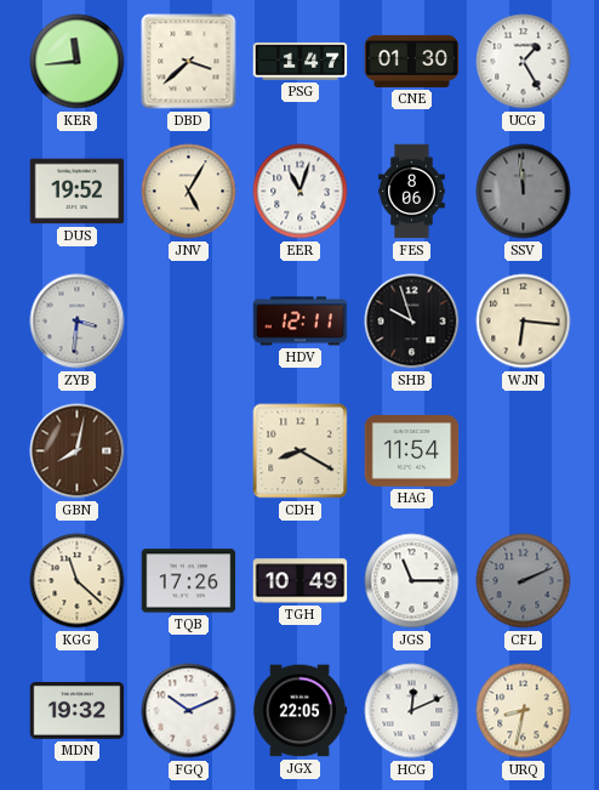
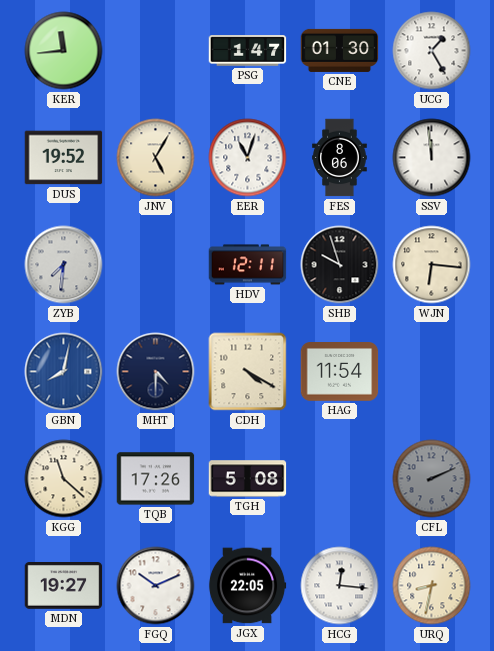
DBD: 3:38 -> none
SSV dial: grey -> white
ZYB: 3:31 -> 7:31
GBN dial: brown -> blue
MHT: none -> 4:30
CDH: 8:20 -> 4:20
TGH: 10:49 -> 5:08
JGS: 11:15 -> none
MDN: 19:32 -> 19:27
HCG: 12:11 -> 12:16
